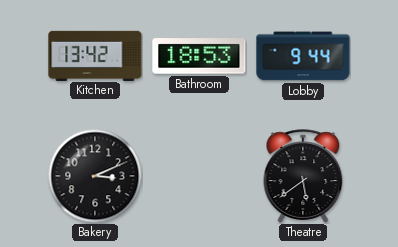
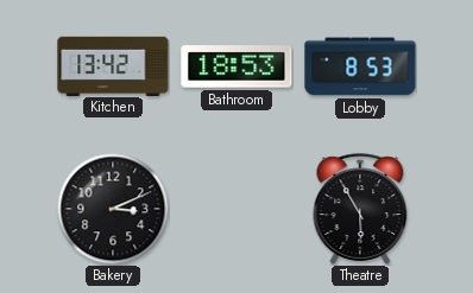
Lobby: 9:44 -> 8:53
Theatre: 5:39 -> 5:55
